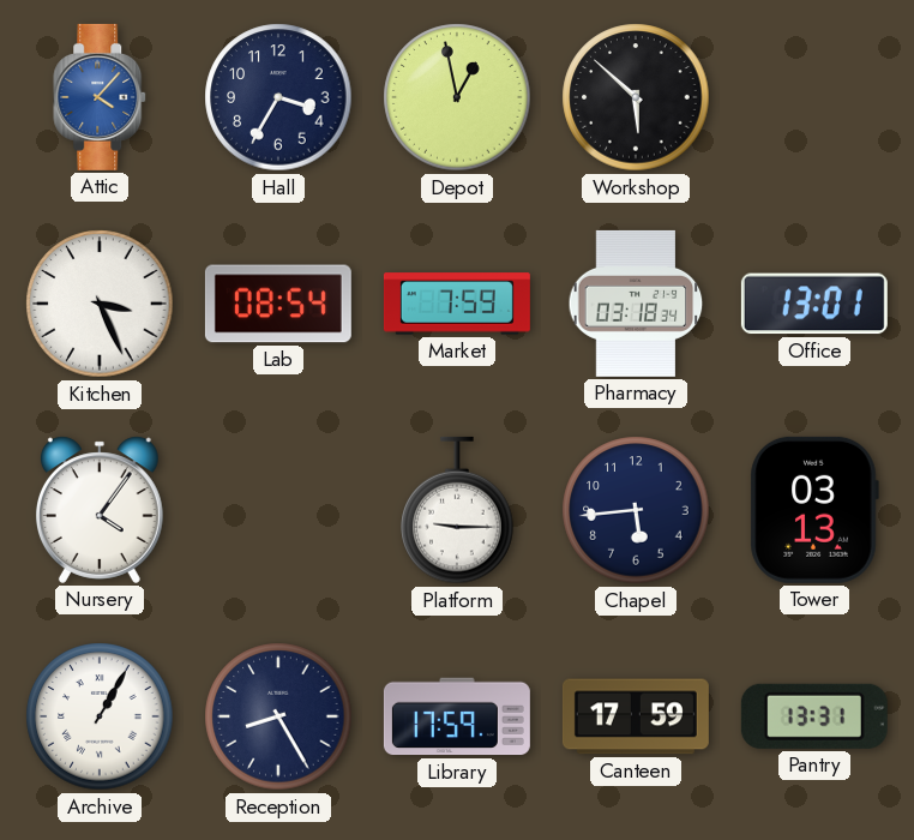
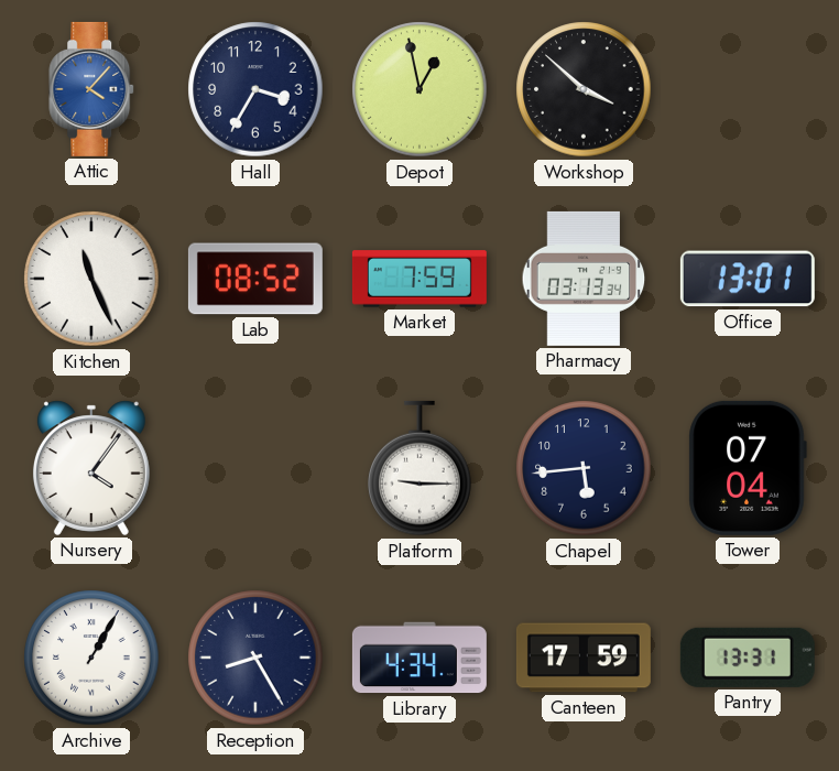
Workshop: 5:52 -> 3:52
Kitchen: 3:26 -> 11:26
Lab: 08:54 -> 08:52
Pharmacy: 03:18 -> 03:13
Tower: 03:13 -> 07:04
Library: 17:59 -> 4:34
